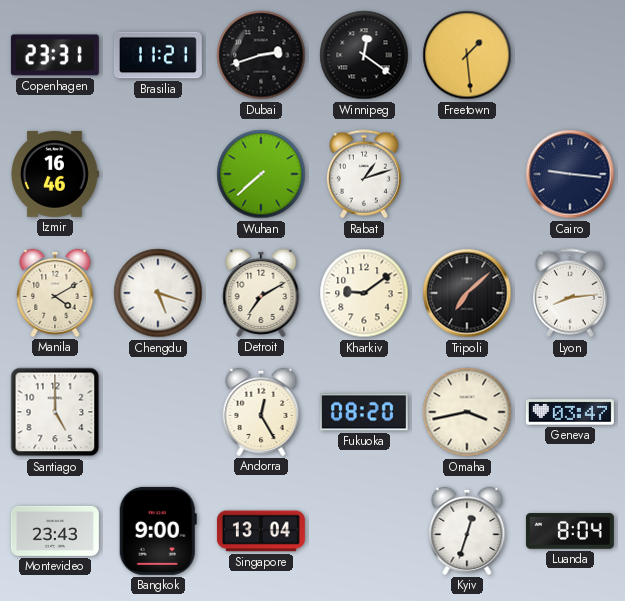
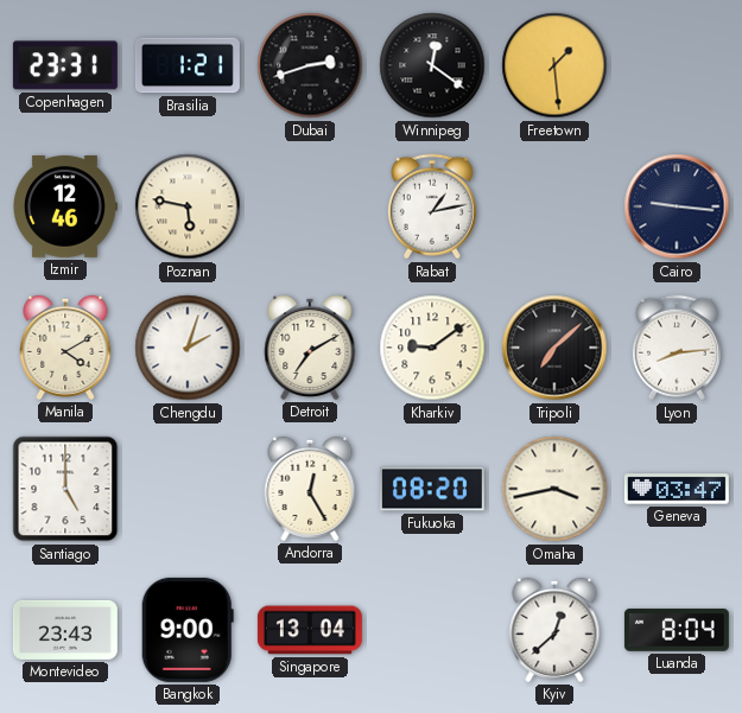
Brasilia: 11:21 -> 1:21
Izmir: 16:46 -> 12:46
Poznan: none -> 5:47
Wuhan: 7:38 -> none
Rabat: 1:12 -> 1:13
Chengdu: 5:18 -> 2:03
Kyiv: 12:33 -> 12:38
